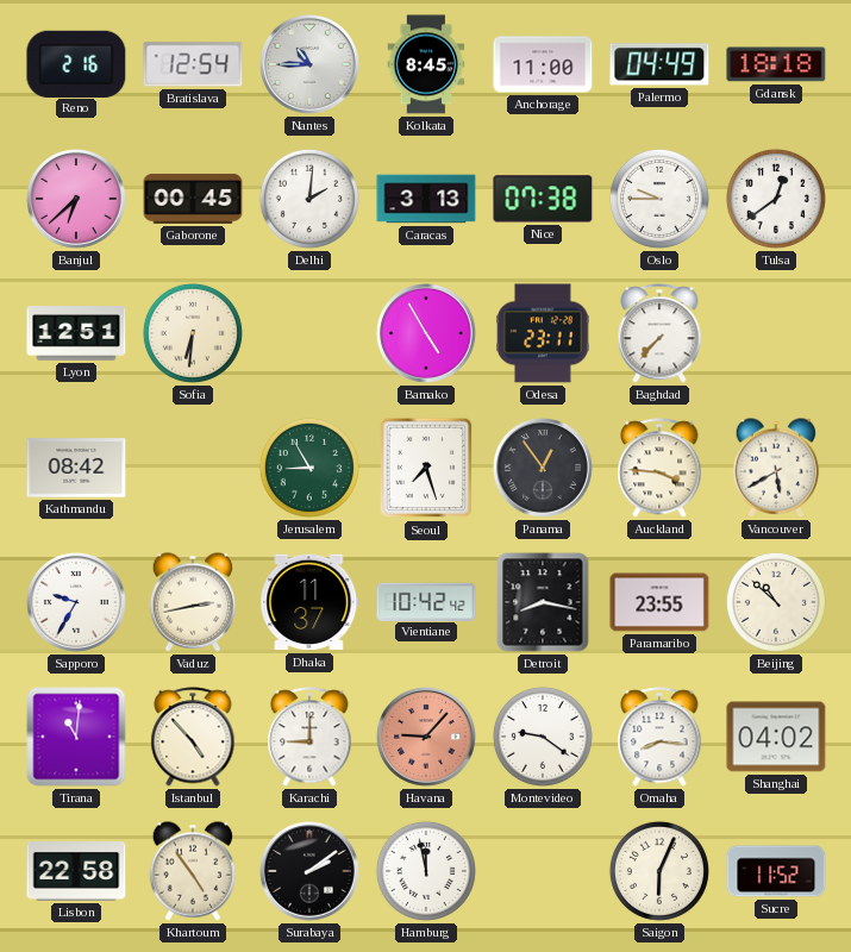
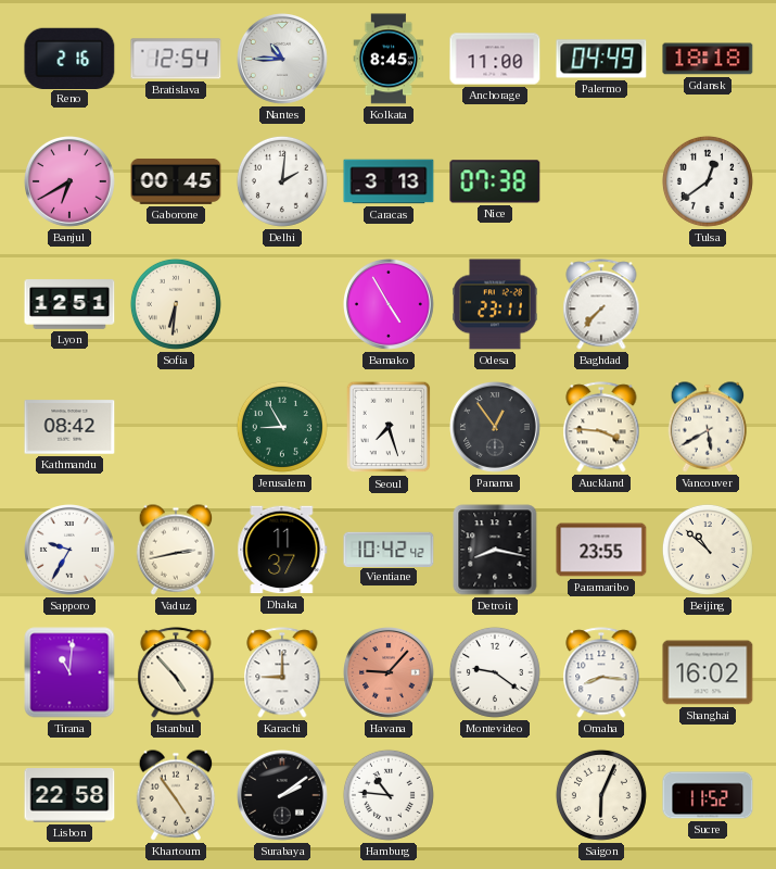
Banjul: 6:38 -> 6:40
Oslo: 9:45 -> none
Shanghai: 04:02 -> 16:02
Hamburg: 11:58 -> 10:46
